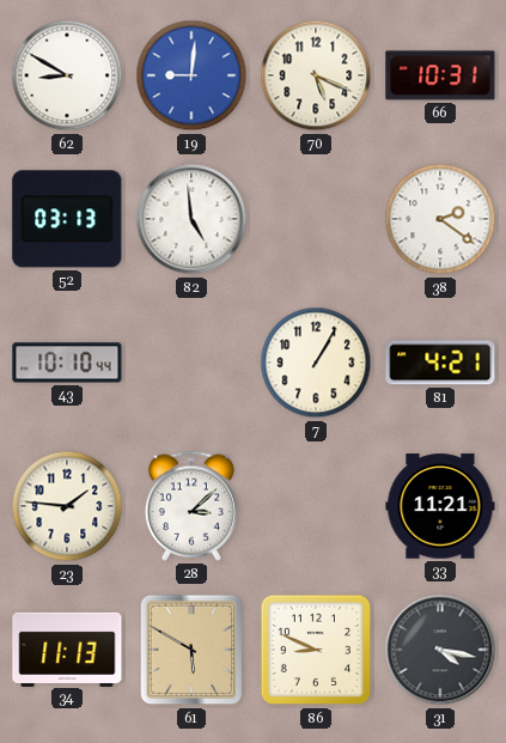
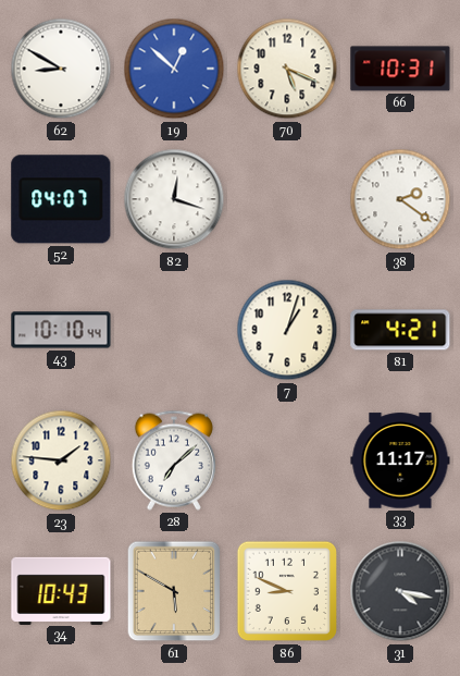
19: 9:01 -> 12:52
52: 03:13 -> 04:07
82: 4:59 -> 12:18
7: 1:05 -> 1:03
28: 3:08 -> 7:08
33: 11:21 -> 11:17
34: 11:13 -> 10:43
